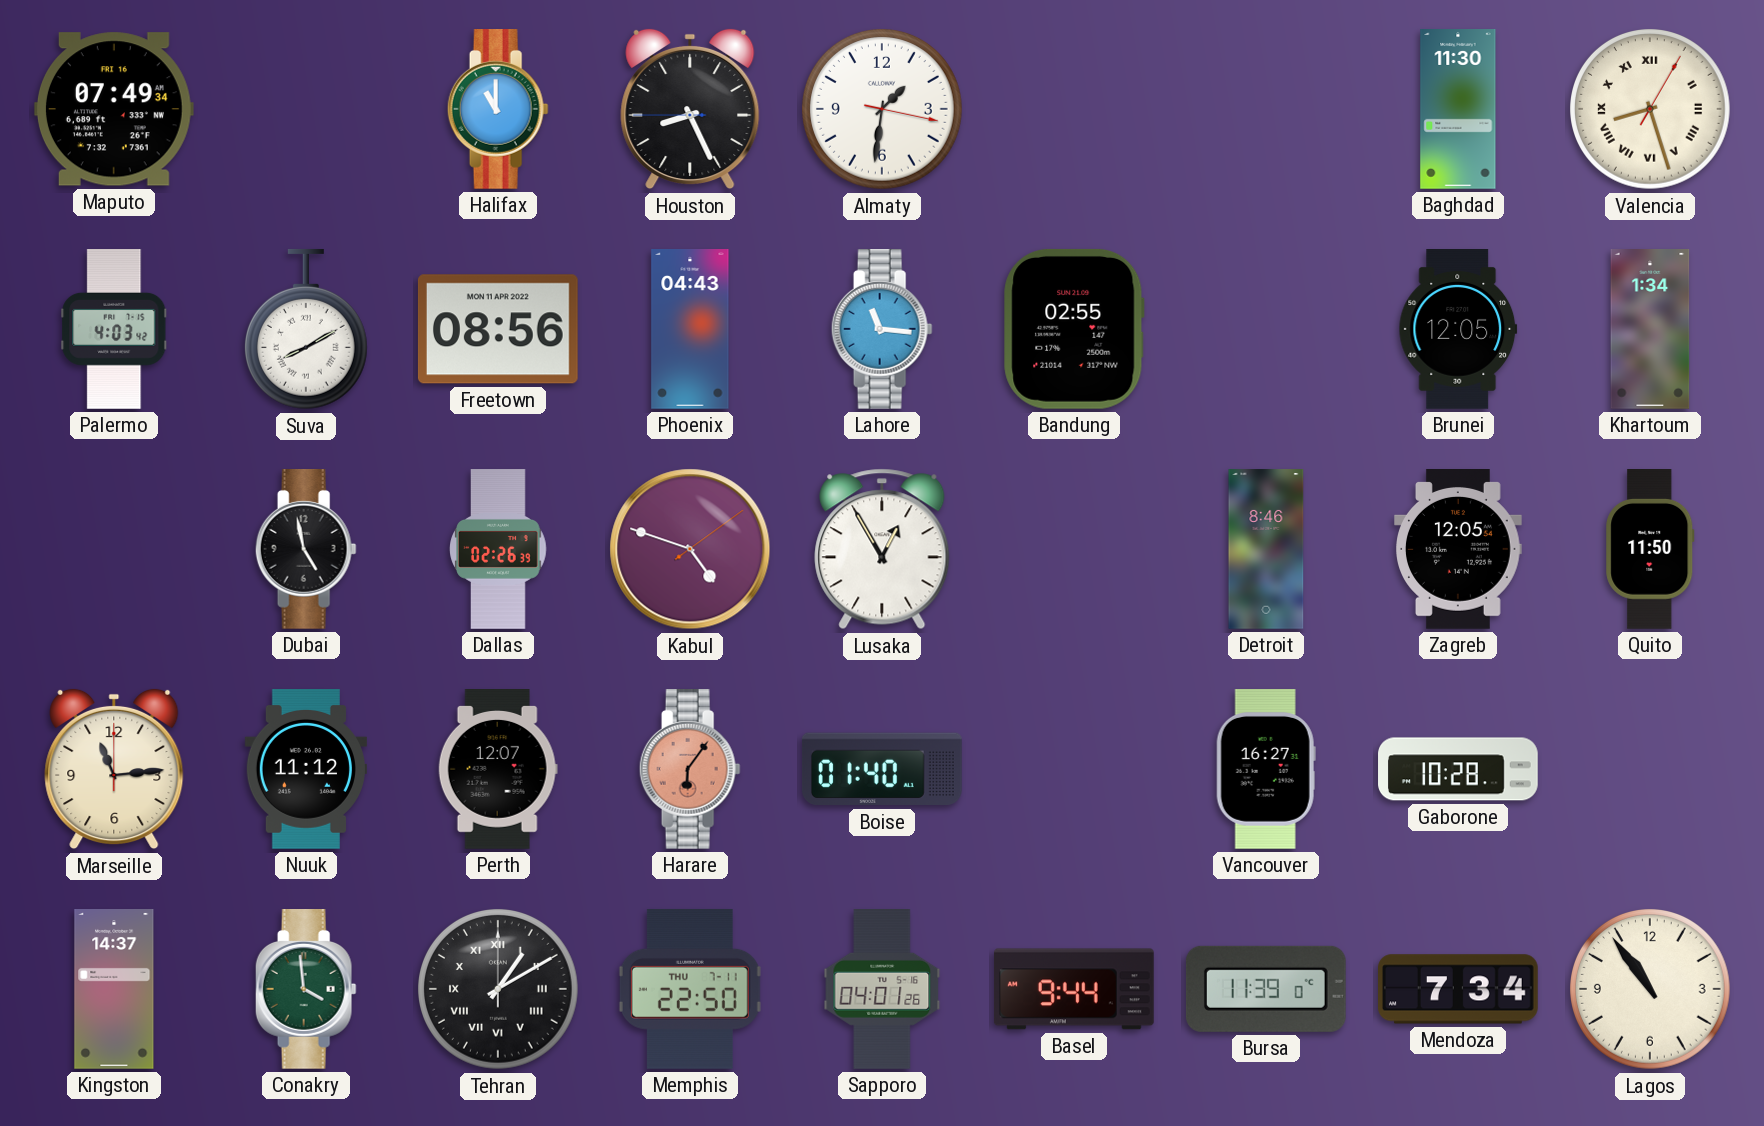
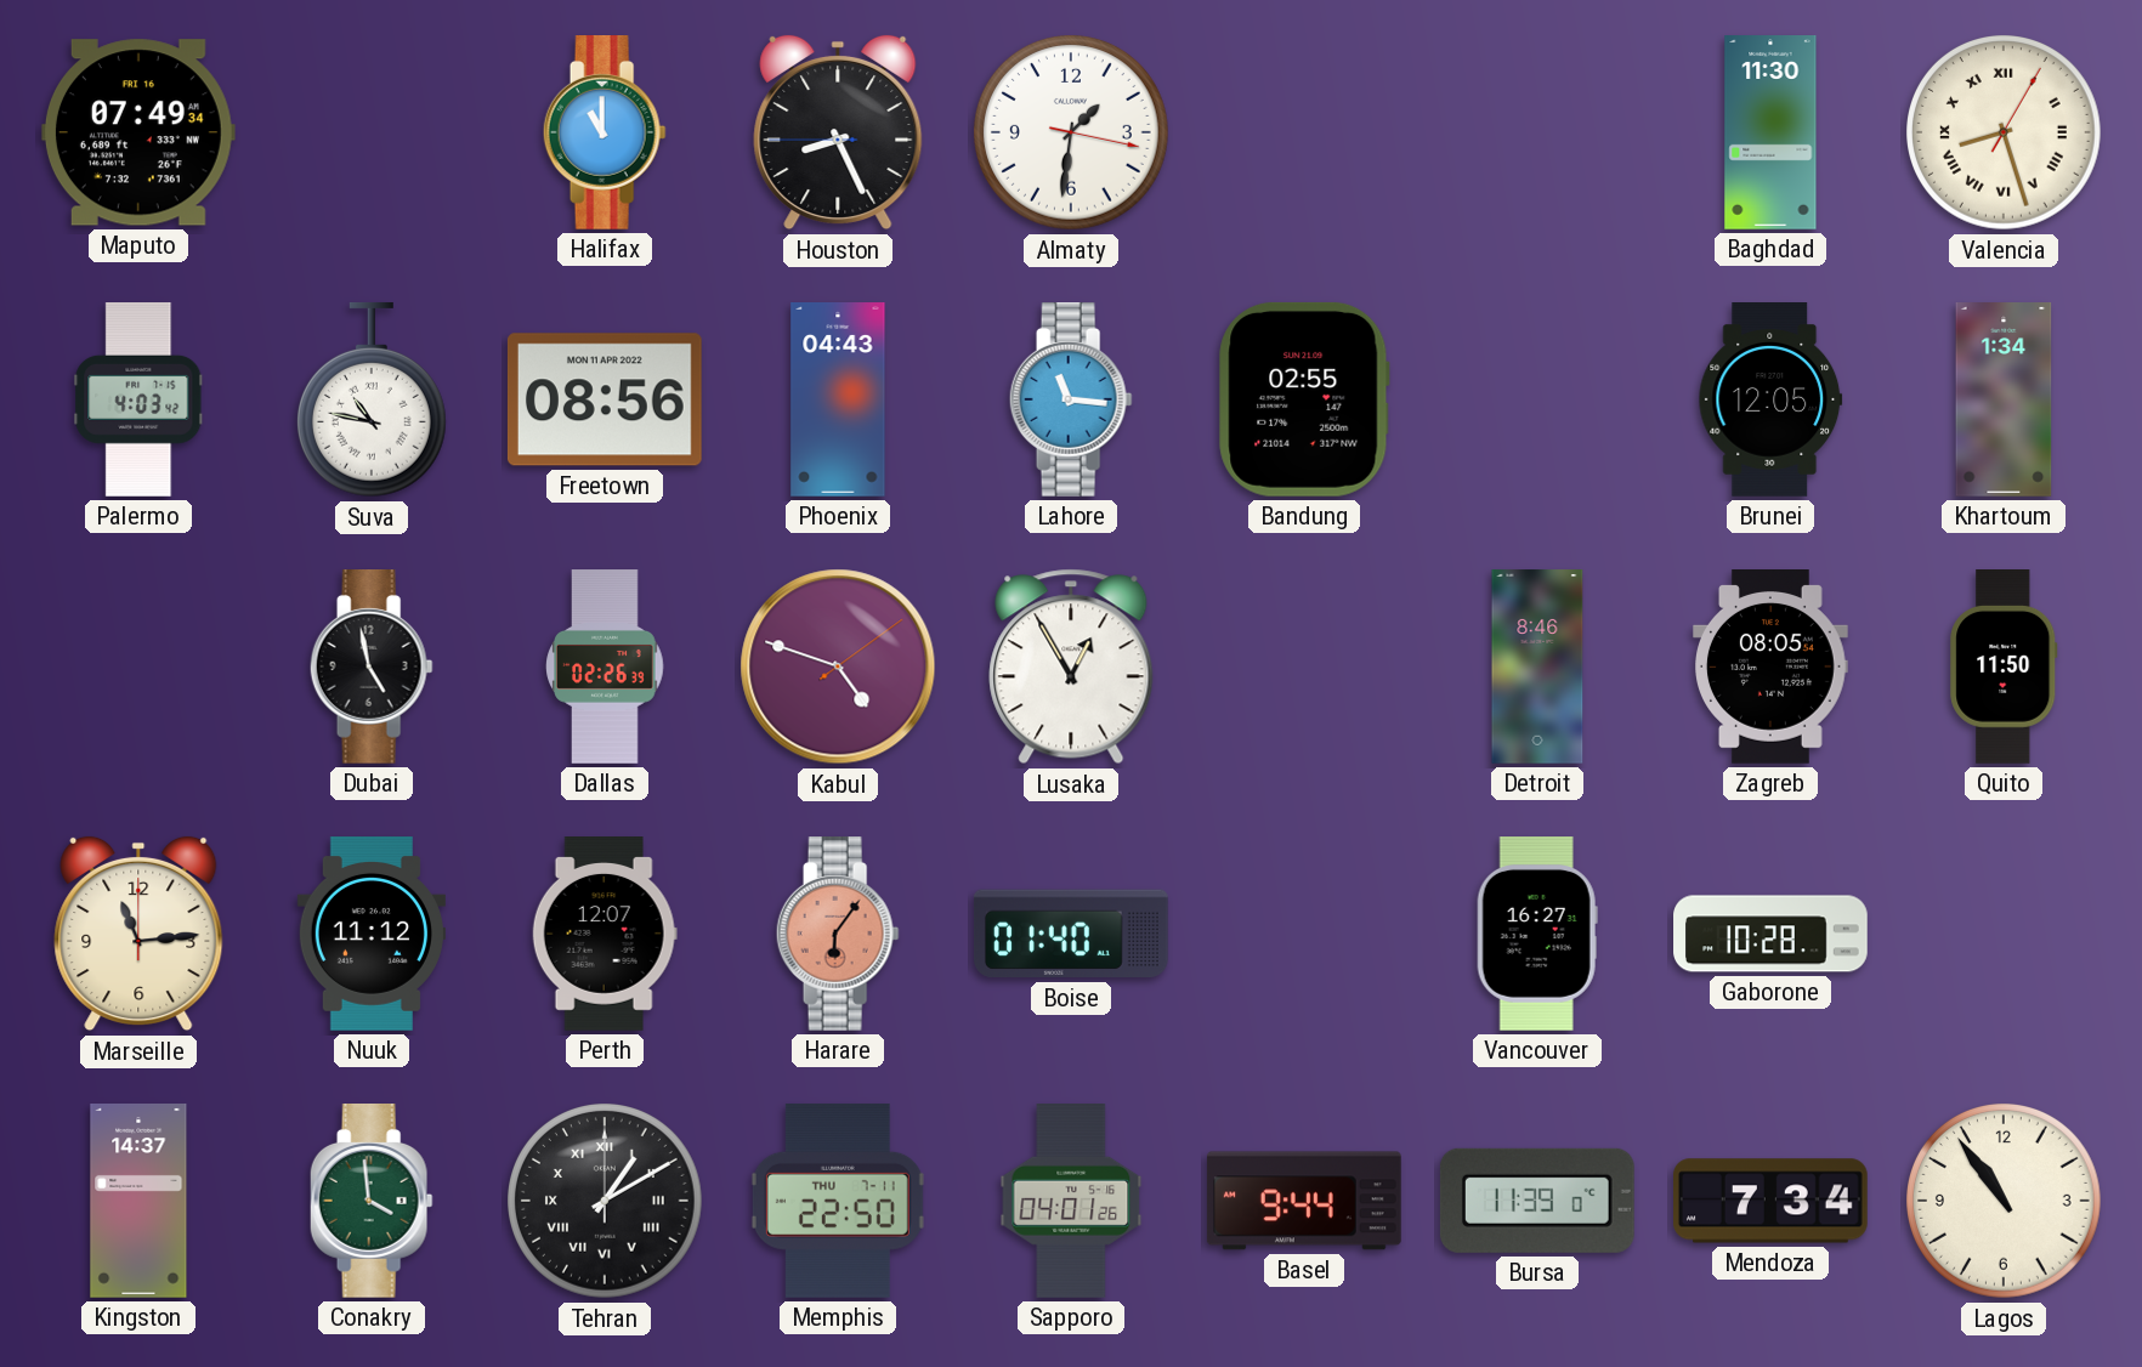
Suva: 8:10 -> 10:47
Zagreb: 12:05 -> 08:05
